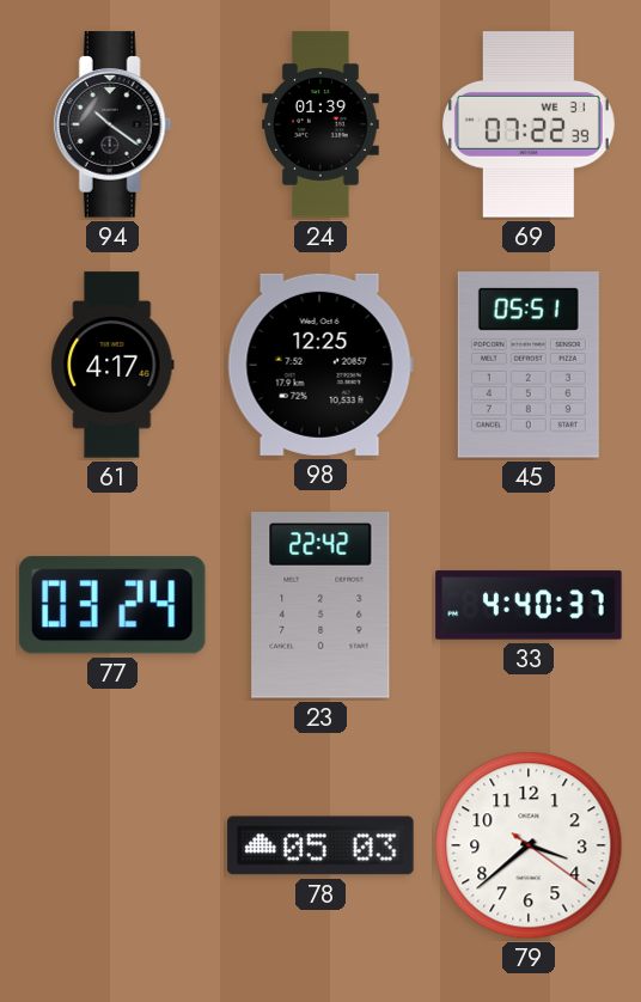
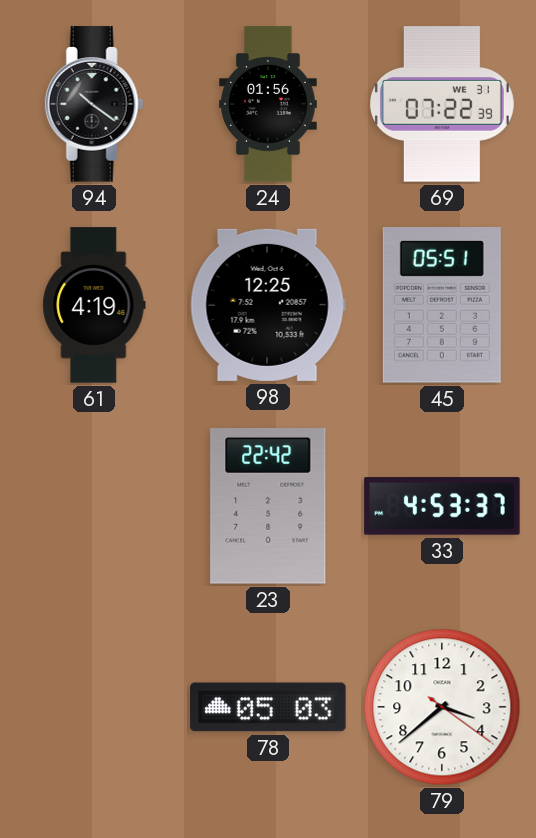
24: 01:39 -> 01:56
61: 4:17 -> 4:19
77: 03:24 -> none
33: 4:40 -> 4:53
